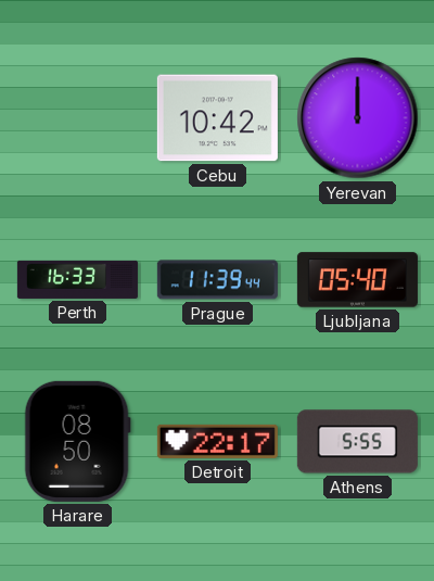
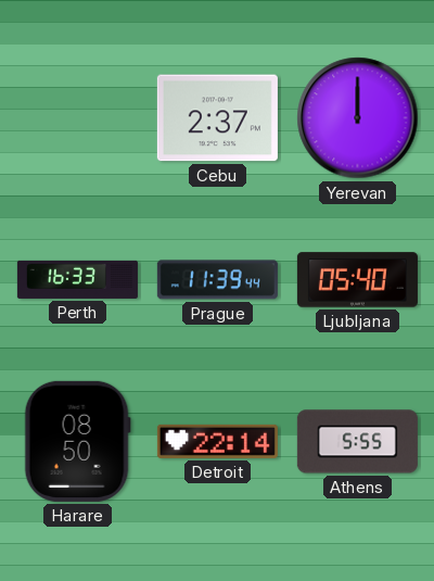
Cebu: 10:42 -> 2:37
Detroit: 22:17 -> 22:14
